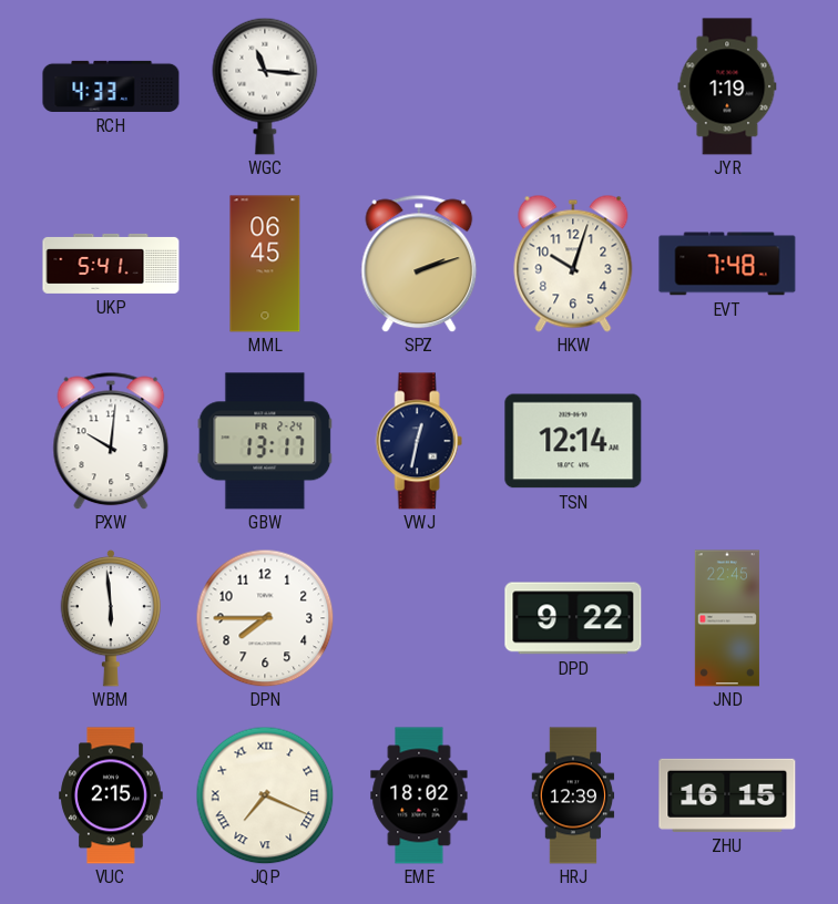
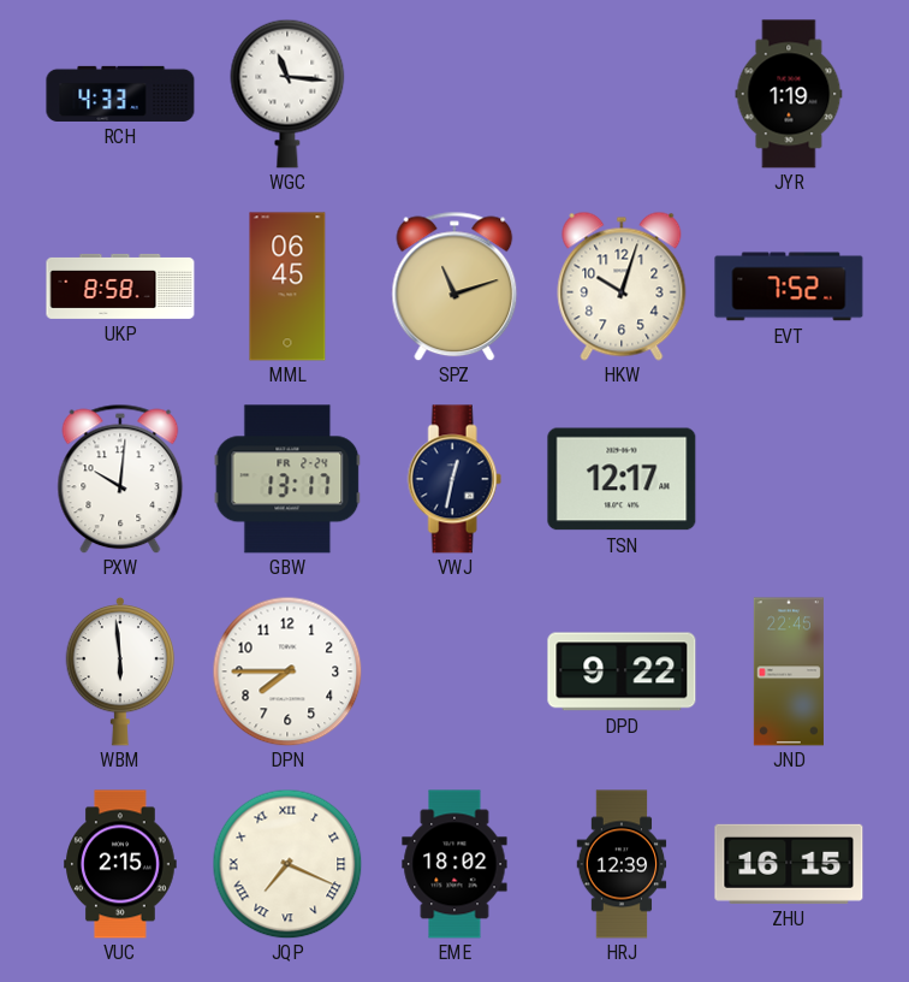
UKP: 5:41 -> 8:58
SPZ: 2:12 -> 11:12
EVT: 7:48 -> 7:52
TSN: 12:14 -> 12:17
